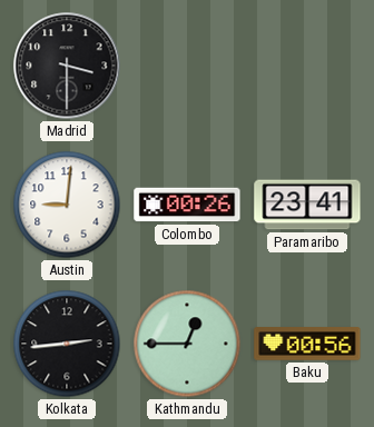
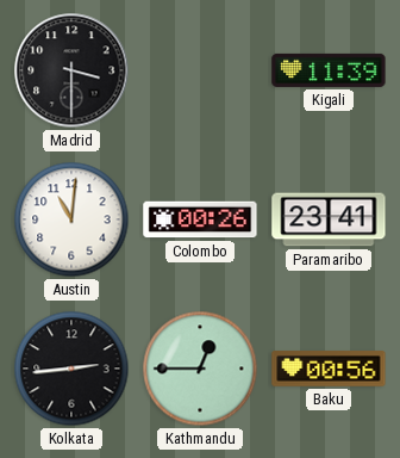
Kigali: none -> 11:39
Austin: 9:01 -> 11:01
